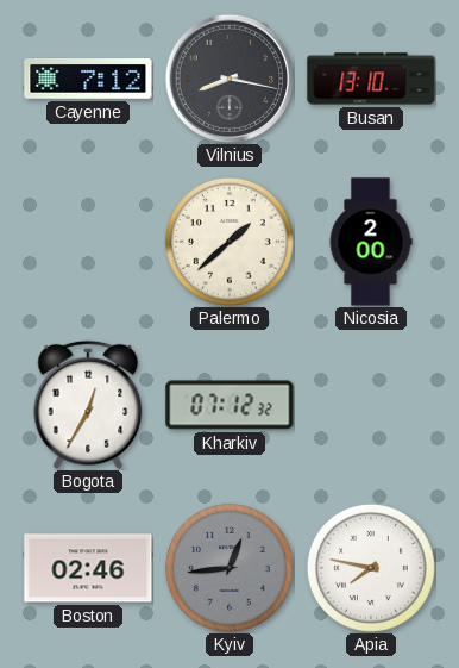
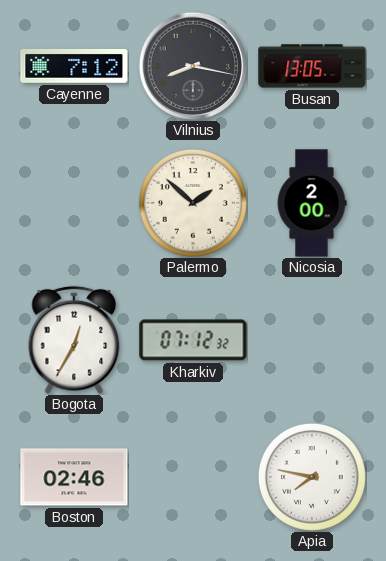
Busan: 13:10 -> 13:05
Palermo: 1:38 -> 1:52
Kyiv: 12:44 -> none
